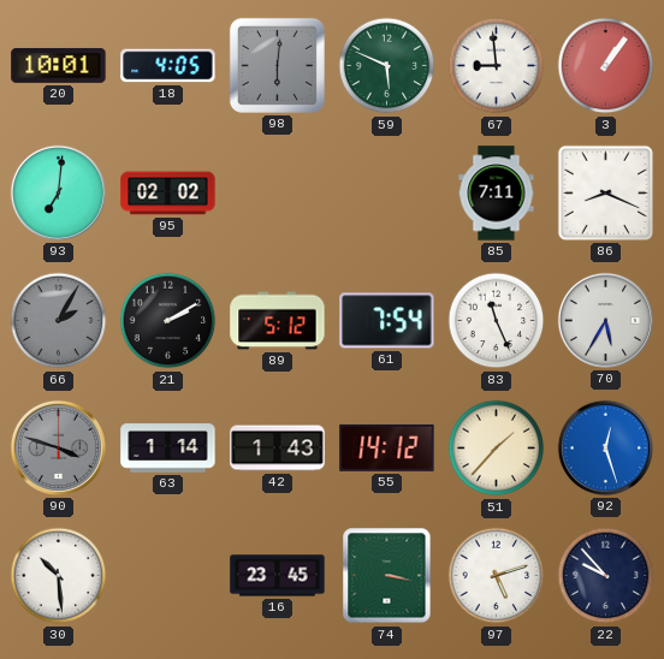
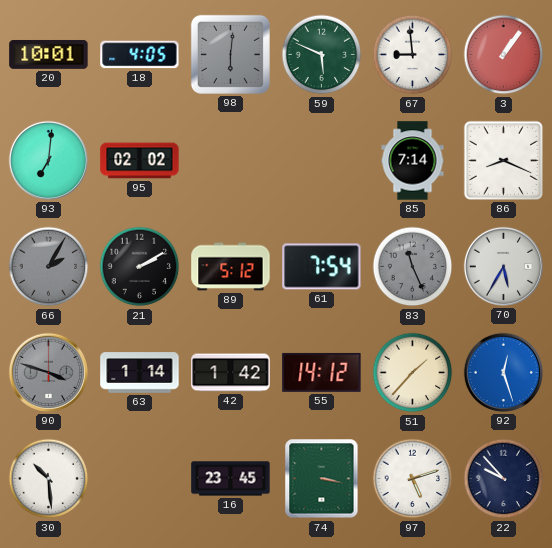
85: 7:11 -> 7:14
83 dial: white -> grey
42: 1:43 -> 1:42
